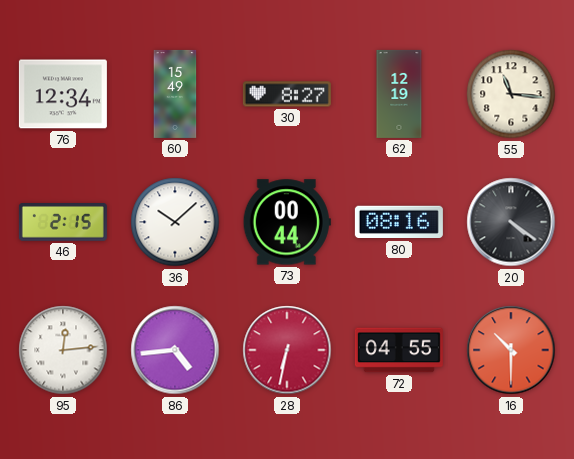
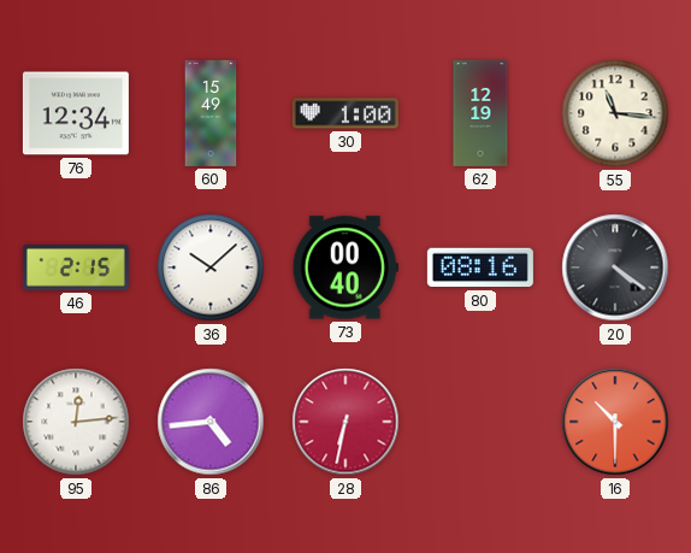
30: 8:27 -> 1:00
73: 00:44 -> 00:40
72: 04:55 -> none
